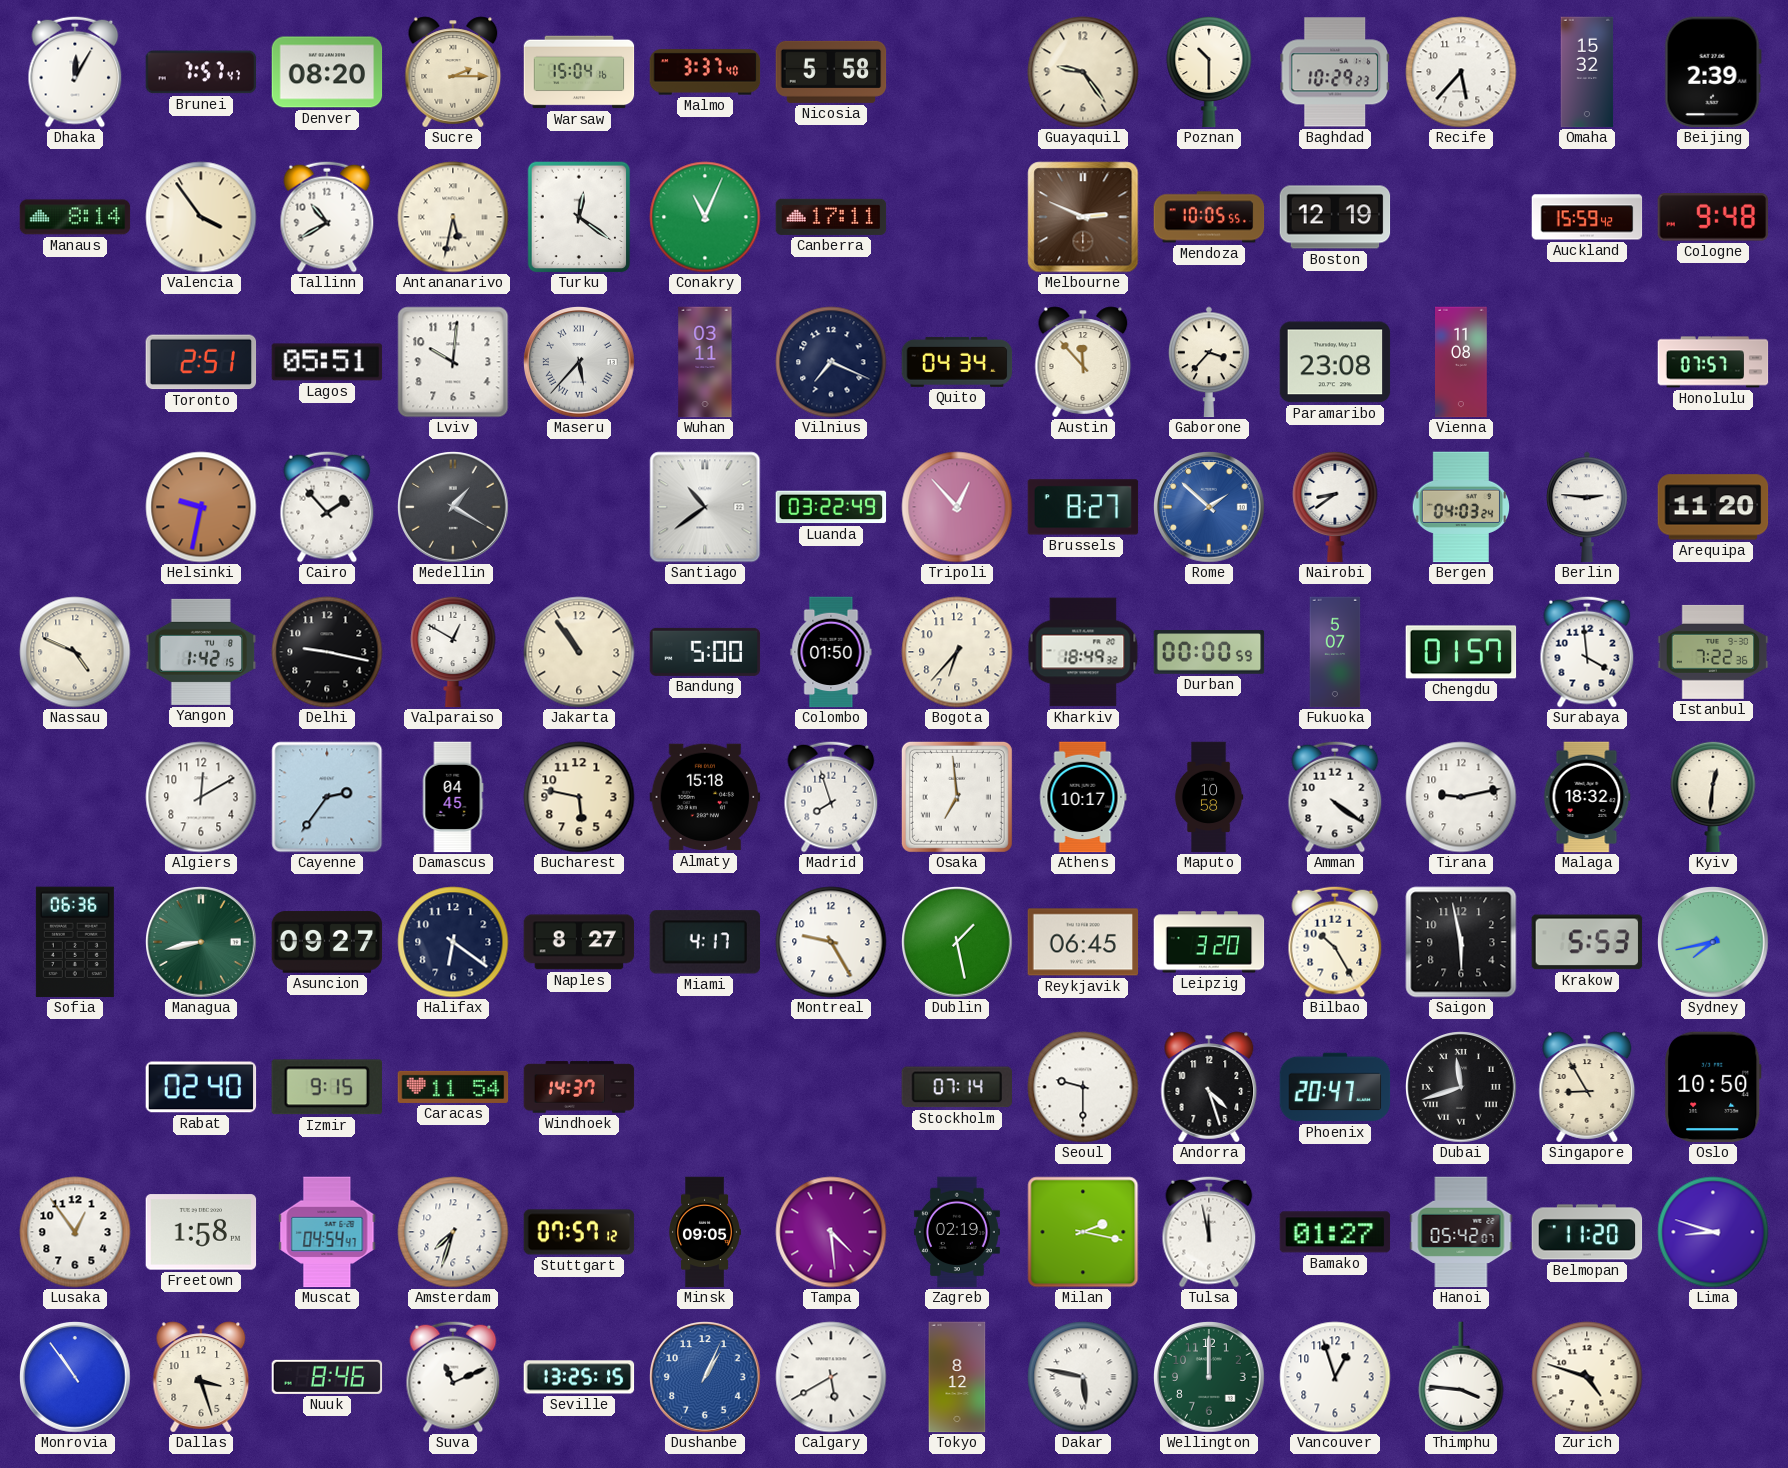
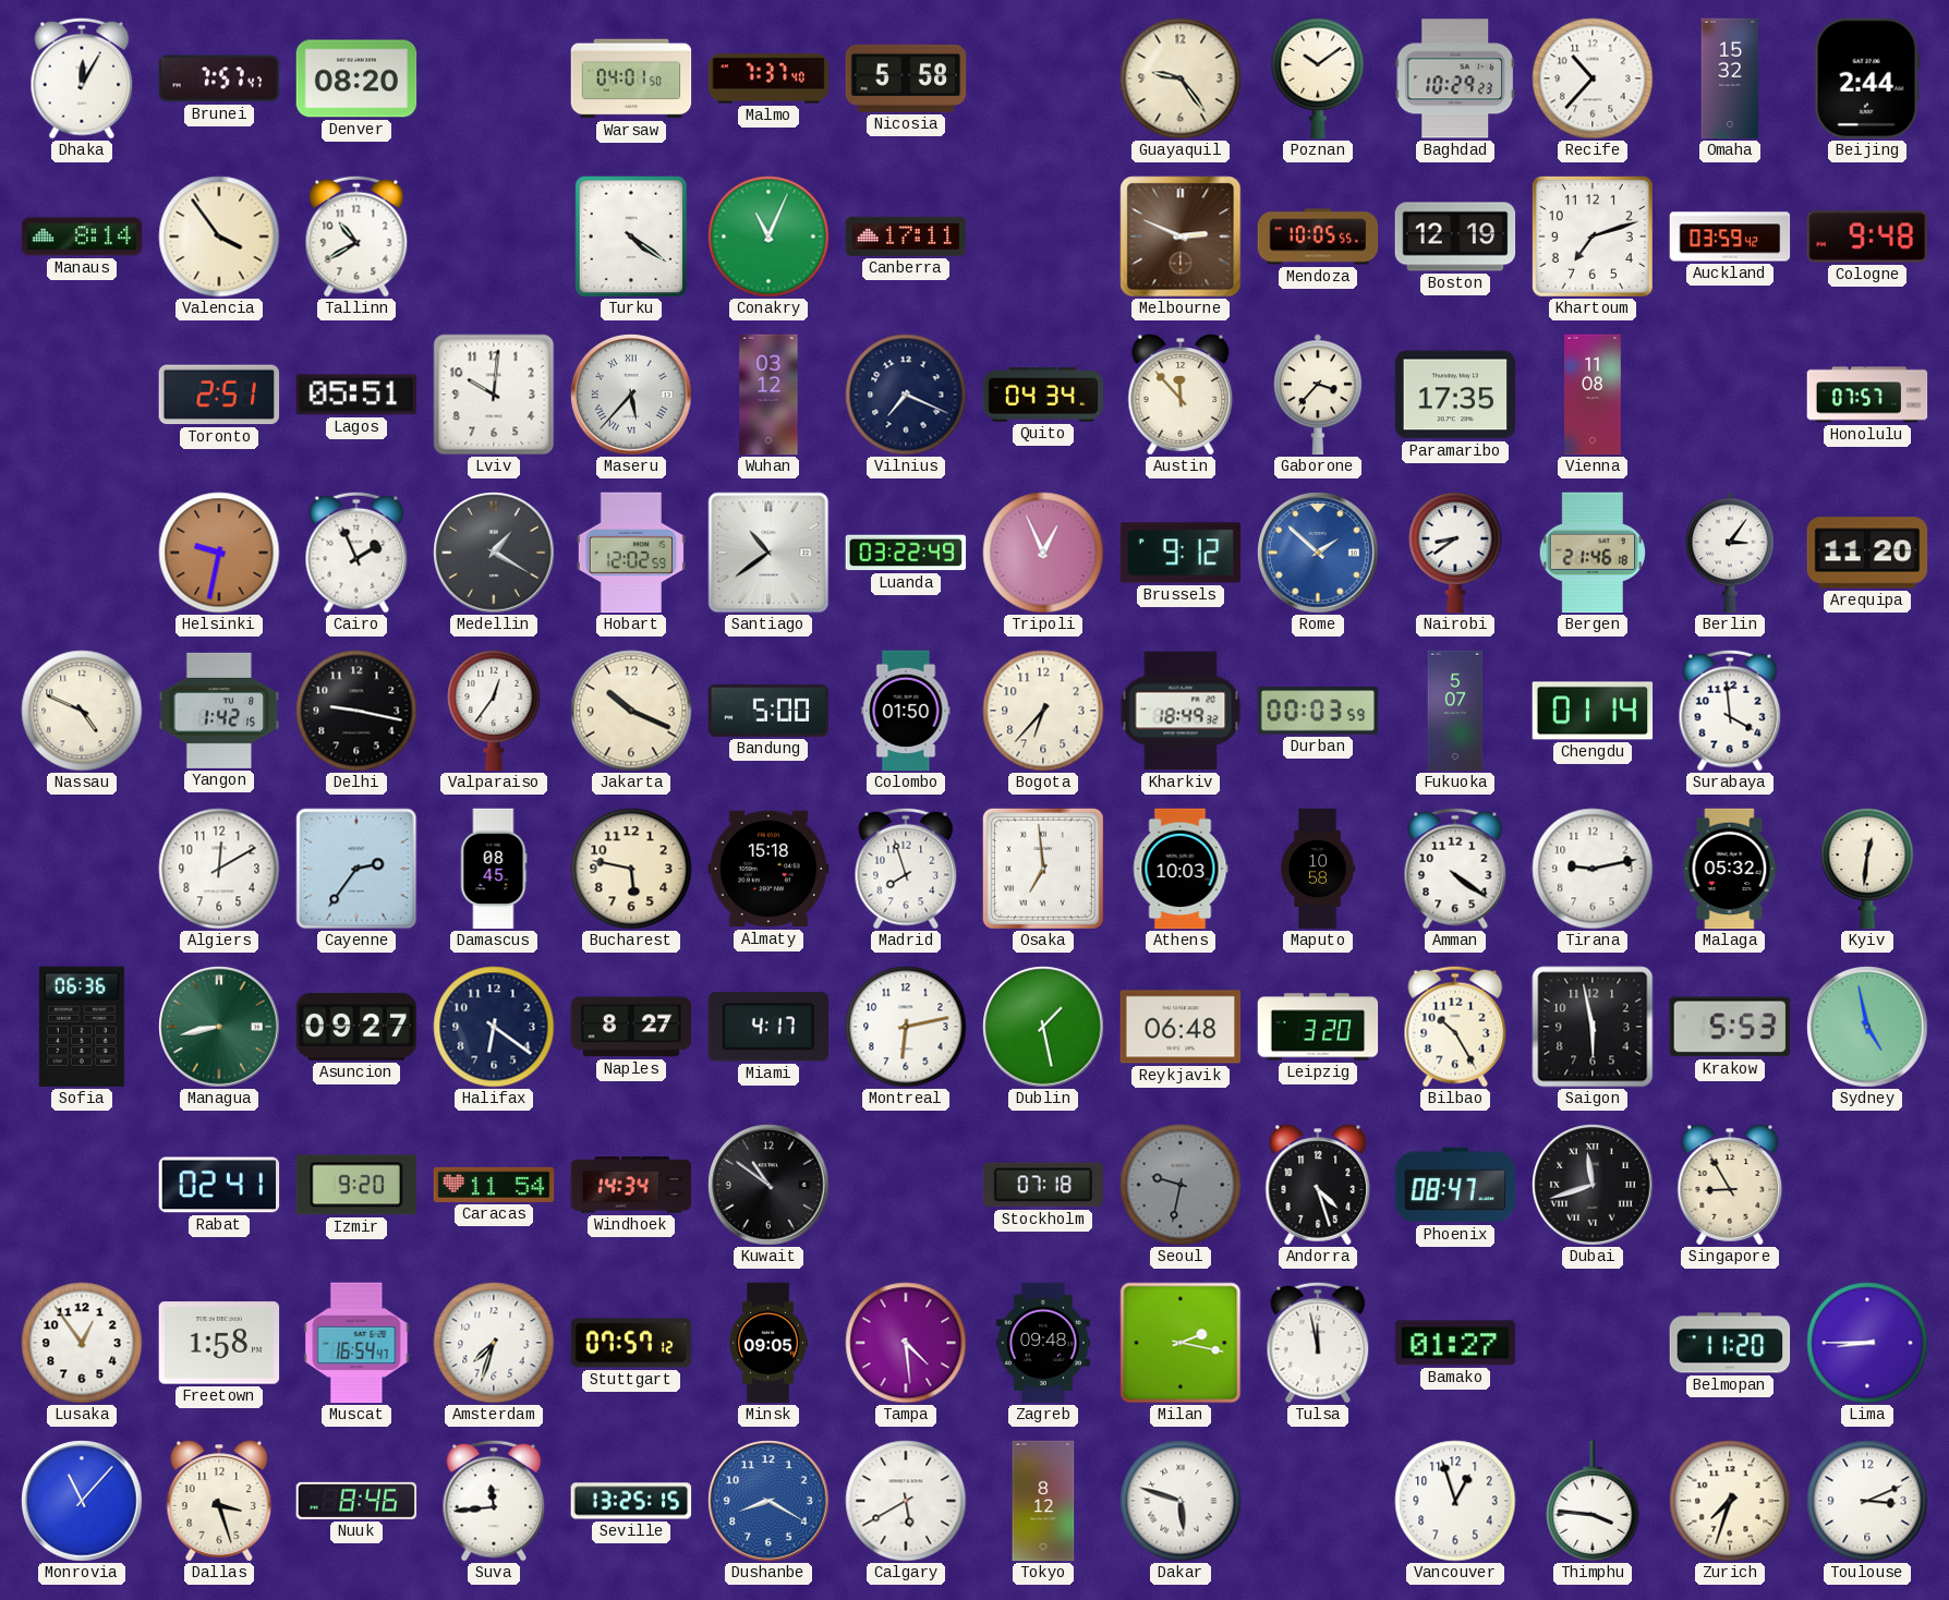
Sucre: 2:15 -> none
Warsaw: 15:04 -> 04:01
Malmo: 3:37 -> 7:37
Poznan: 10:30 -> 10:09
Recife: 5:37 -> 10:37
Beijing: 2:39 -> 2:44
Antananarivo: 5:32 -> none
Turku: 12:21 -> 4:21
Khartoum: none -> 7:12
Auckland: 15:59 -> 03:59
Wuhan: 03:11 -> 03:12
Paramaribo: 23:08 -> 17:35
Cairo: 1:53 -> 1:56
Hobart: none -> 12:02
Tripoli: 12:53 -> 12:56
Brussels: 8:27 -> 9:12
Bergen: 04:03 -> 21:46
Berlin: 2:46 -> 3:06
Valparaiso: 12:50 -> 12:36
Jakarta: 10:54 -> 10:19
Durban: 00:00 -> 00:03
Chengdu: 01:57 -> 01:14
Istanbul: 7:22 -> none
Damascus: 04:45 -> 08:45
Athens: 10:17 -> 10:03
Malaga: 18:32 -> 05:32
Montreal: 9:25 -> 6:13
Reykjavik: 06:45 -> 06:48
Sydney: 7:43 -> 4:58
Rabat: 02:40 -> 02:41
Izmir: 9:15 -> 9:20
Windhoek: 14:37 -> 14:34
Kuwait: none -> 10:51
Stockholm: 07:14 -> 07:18
Seoul: 9:30 -> 9:32
Seoul dial: white -> grey
Phoenix: 20:47 -> 08:47
Oslo: 10:50 -> none
Muscat: 04:54 -> 16:54
Zagreb: 02:19 -> 09:48
Hanoi: 05:42 -> none
Lima: 8:48 -> 8:45
Monrovia: 10:54 -> 11:07
Suva: 11:11 -> 11:44
Dushanbe: 1:04 -> 8:20
Dakar: 5:47 -> 5:48
Wellington: 12:00 -> none
Zurich: 4:48 -> 7:33
Toulouse: none -> 3:11
